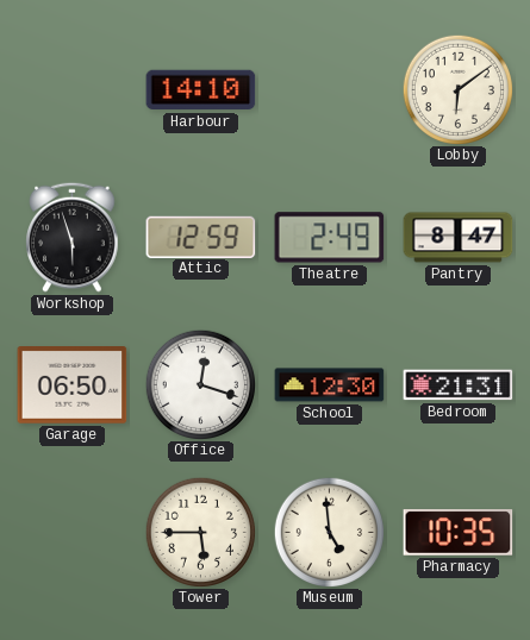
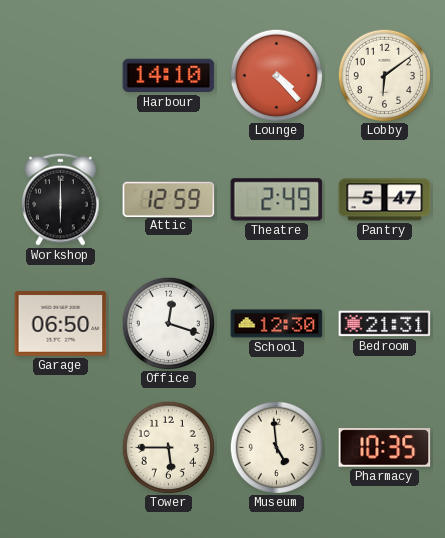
Lounge: none -> 4:23
Workshop: 5:57 -> 6:00
Pantry: 8:47 -> 5:47
